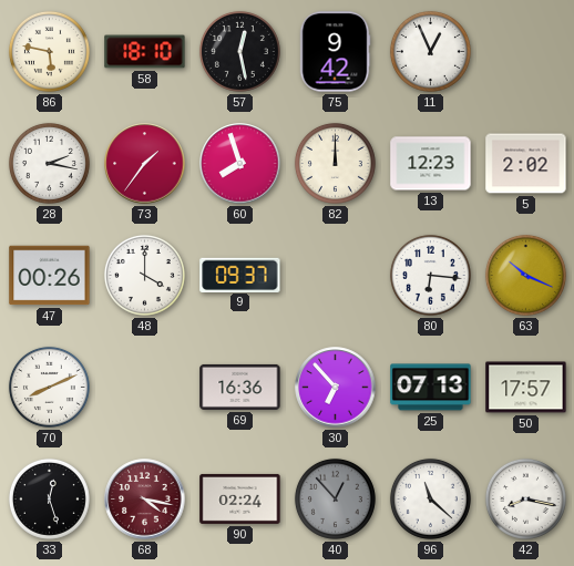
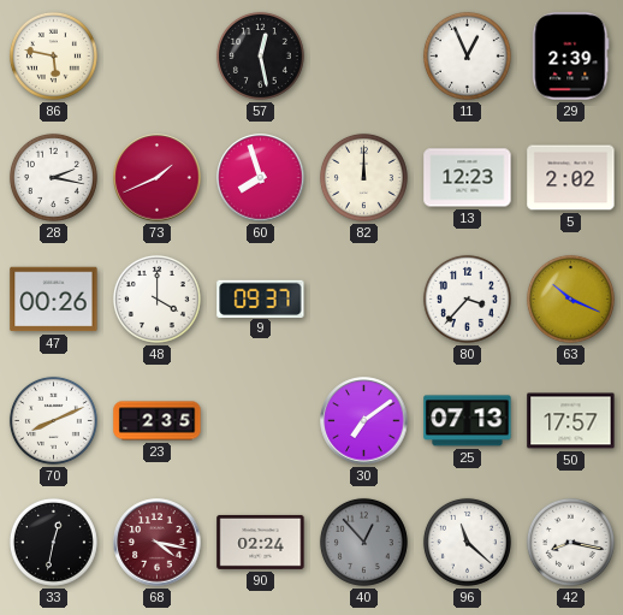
58: 18:10 -> none
75: 9:42 -> none
29: none -> 2:39
73: 1:36 -> 1:41
80: 6:16 -> 3:37
23: none -> 2:35
69: 16:36 -> none
30: 6:53 -> 7:09
33: 12:27 -> 12:32
